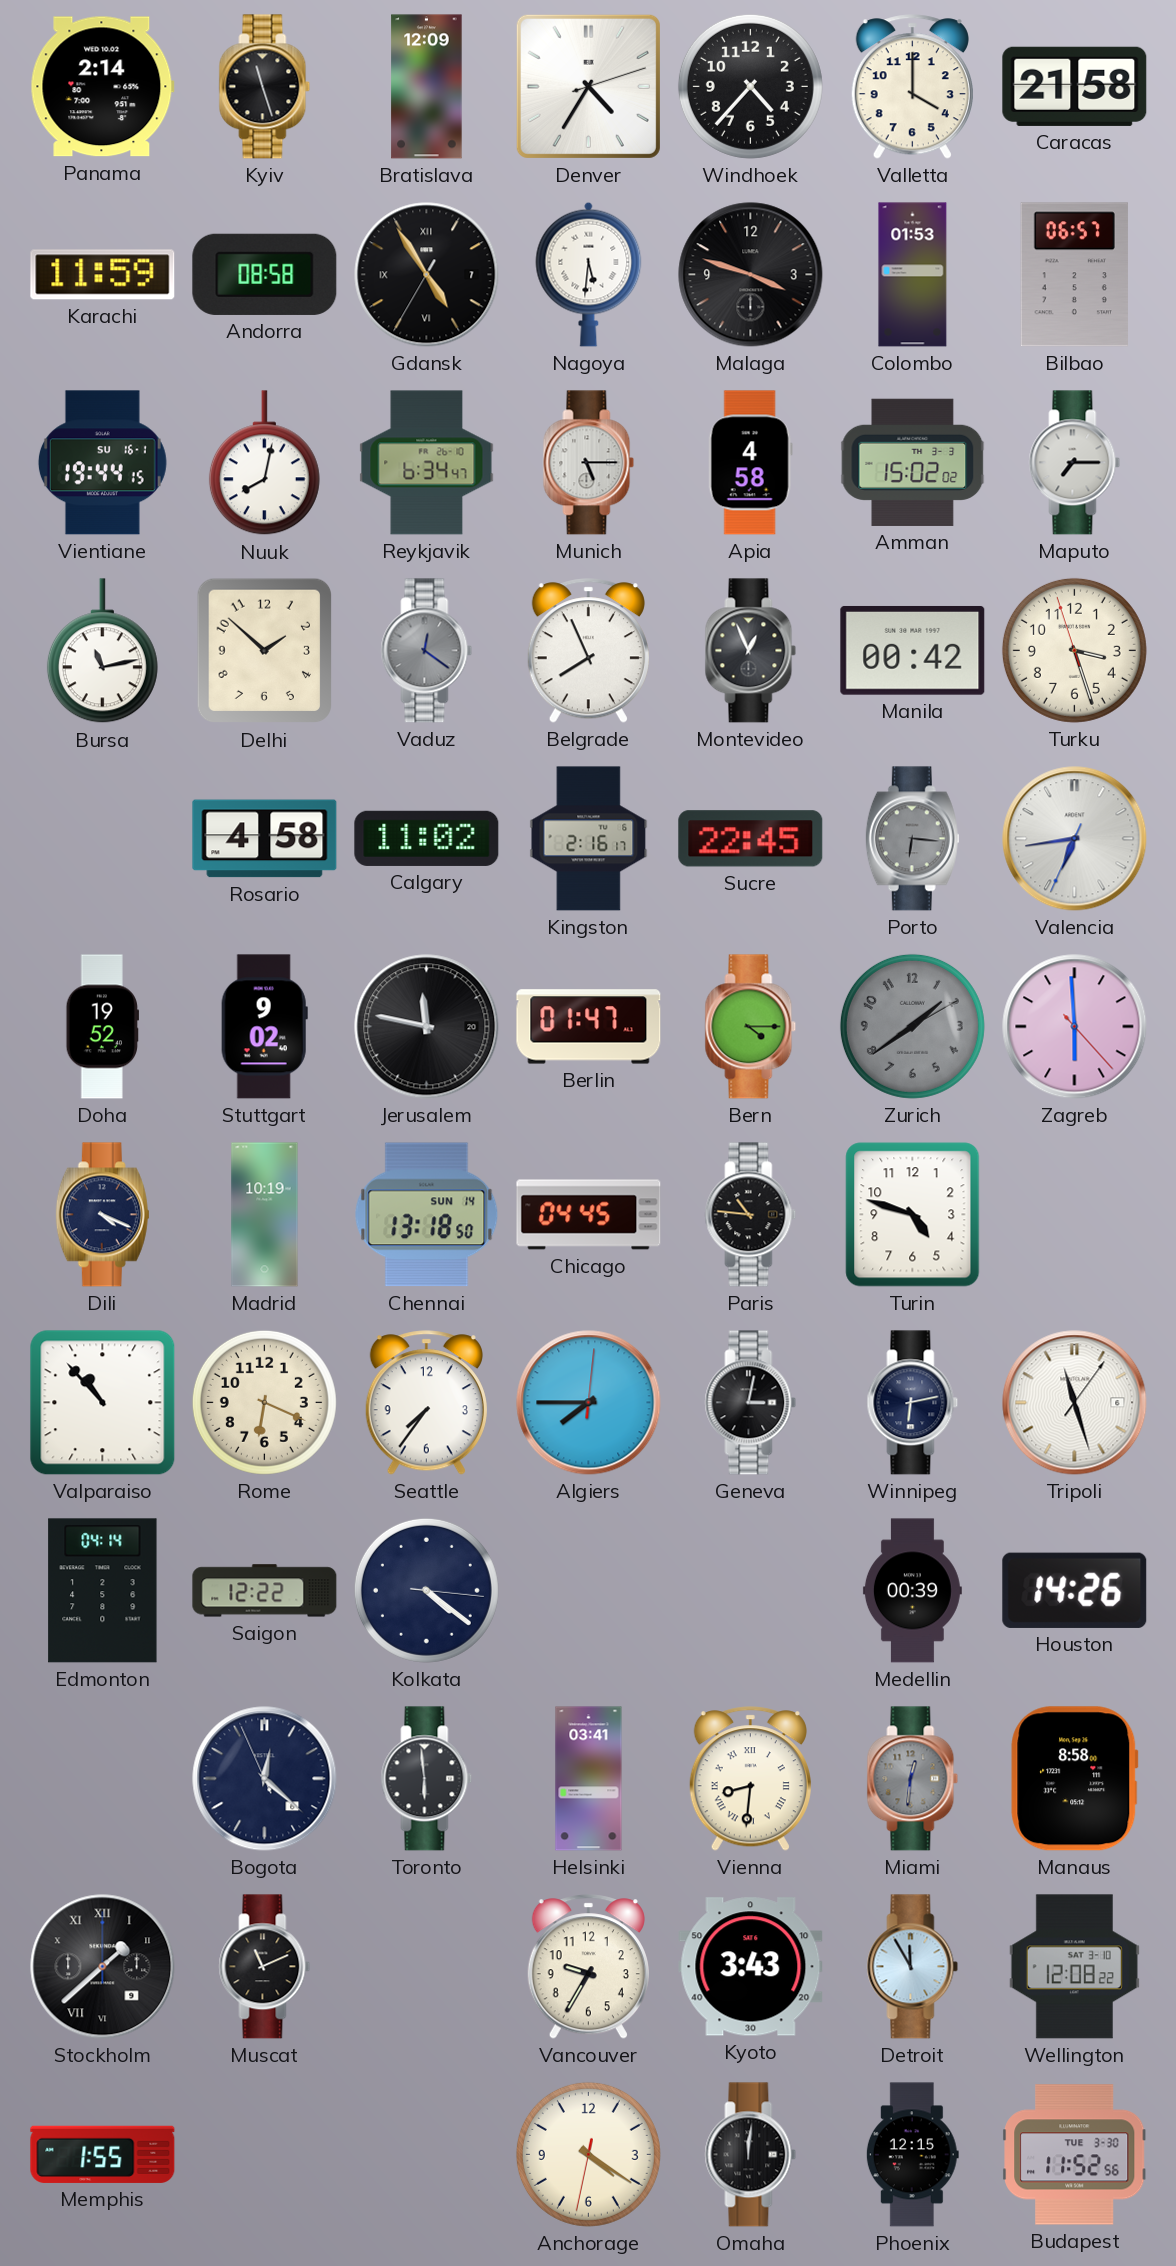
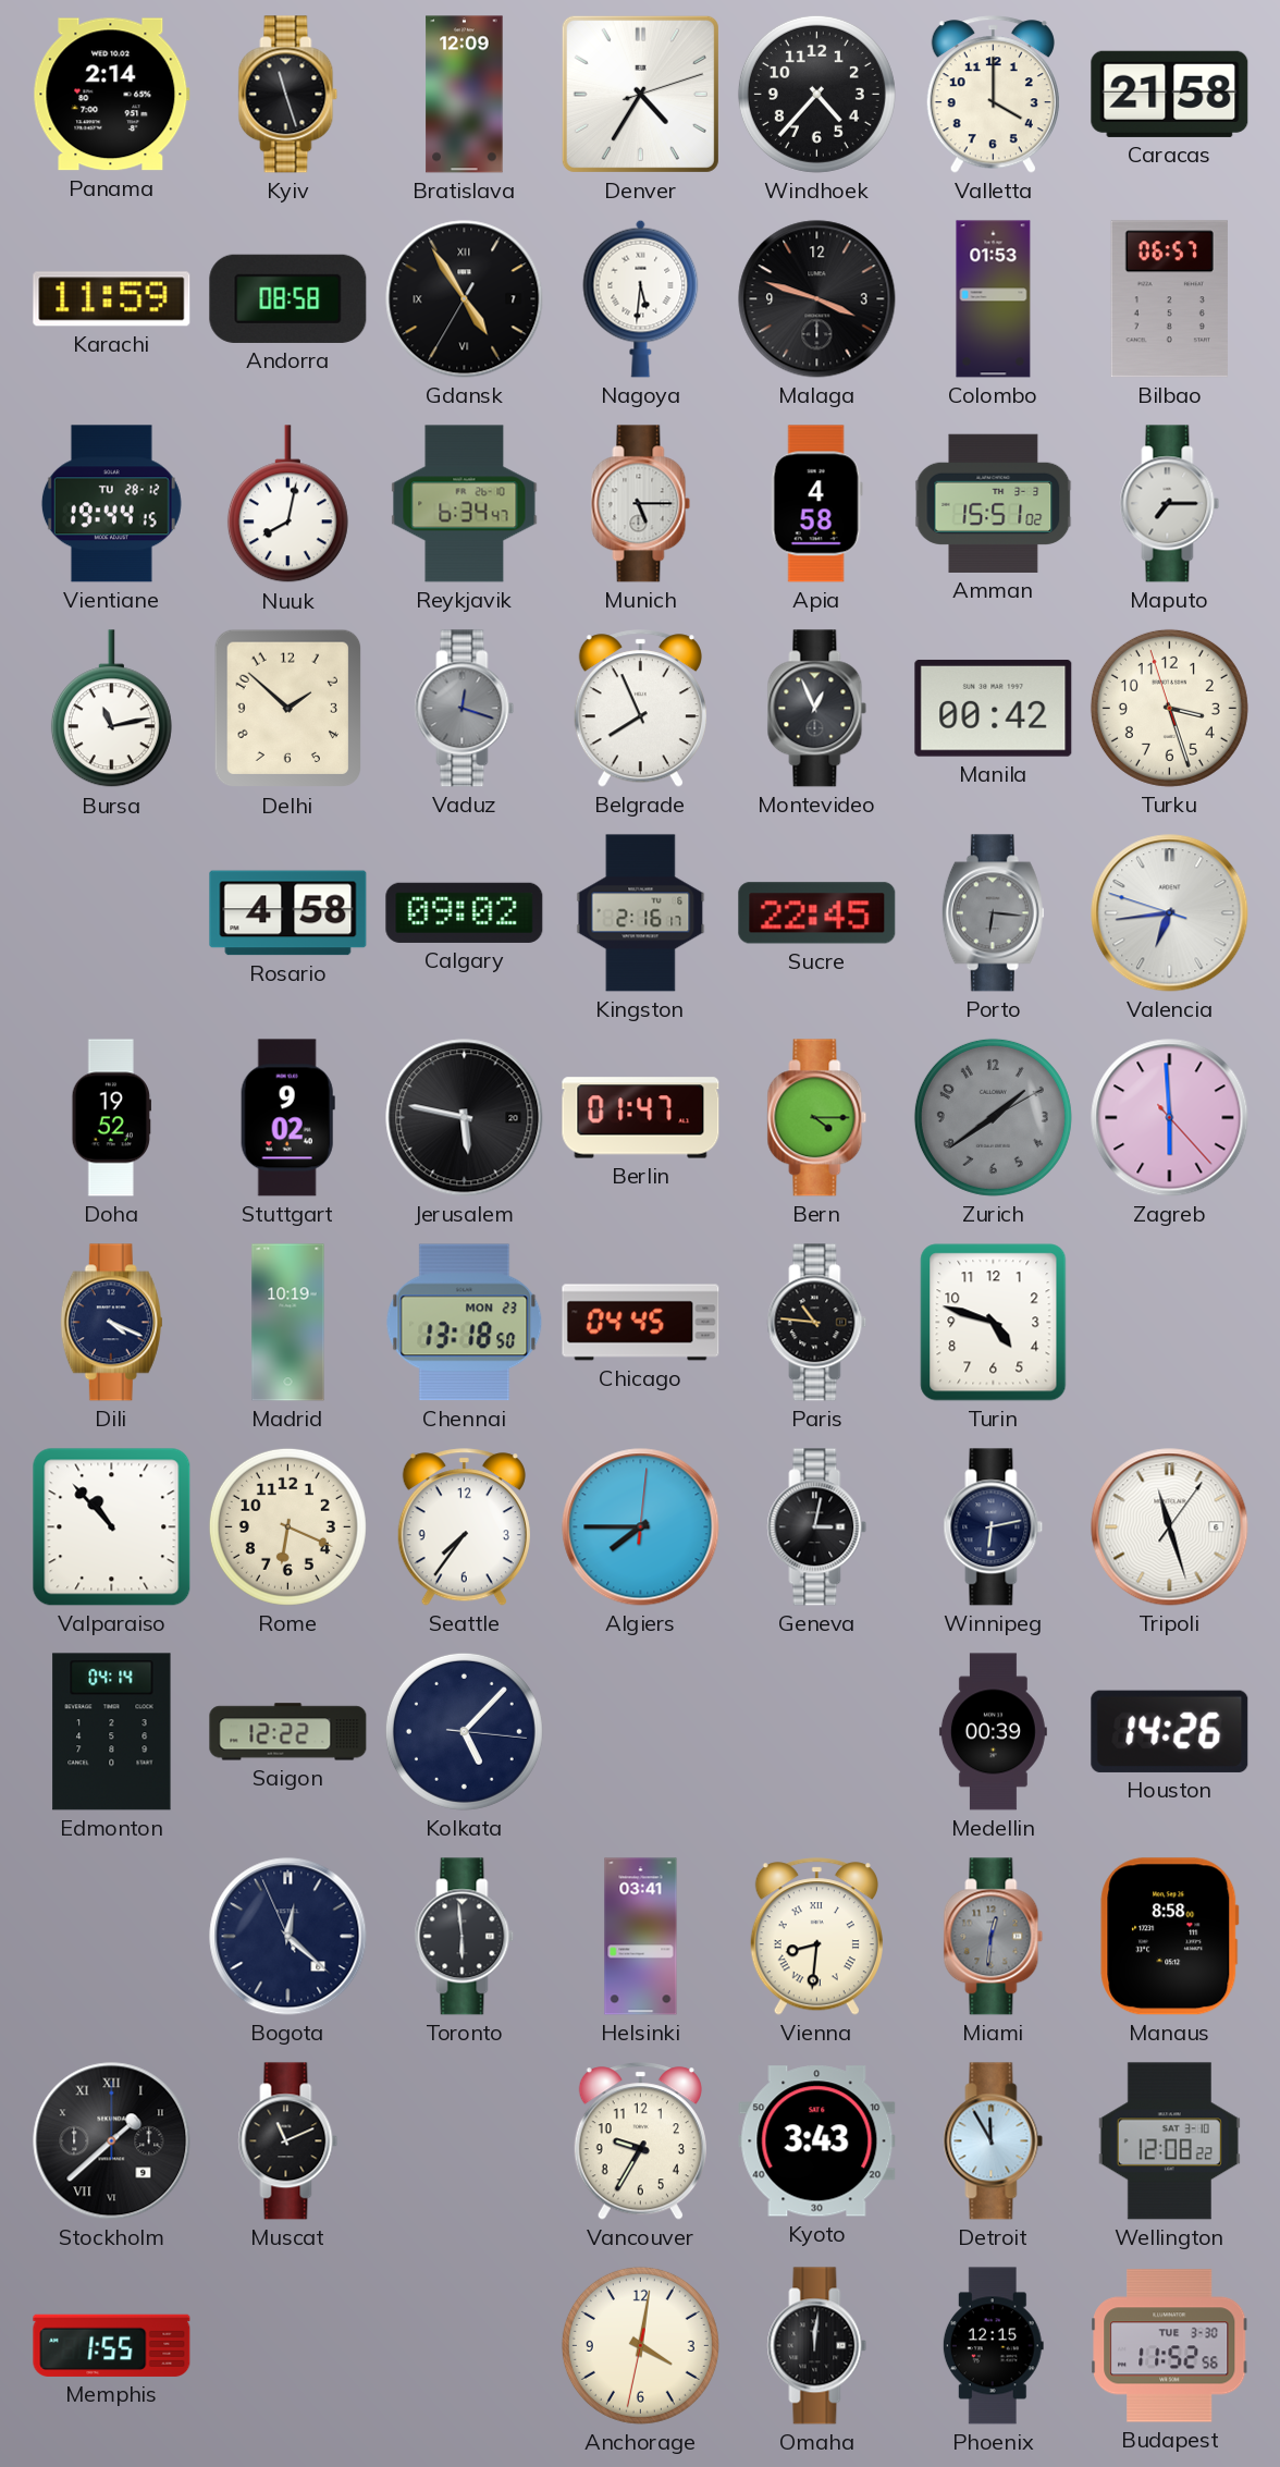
Vientiane date: SU 16-1 -> TU 28-12
Amman: 15:02 -> 15:51
Vaduz: 12:21 -> 12:18
Calgary: 11:02 -> 09:02
Valencia: 6:43:34 -> 6:43:48
Jerusalem: 11:47 -> 5:47
Chennai date: SUN 14 -> MON 23
Kolkata: 4:21 -> 5:07
Anchorage: 4:20 -> 4:01
